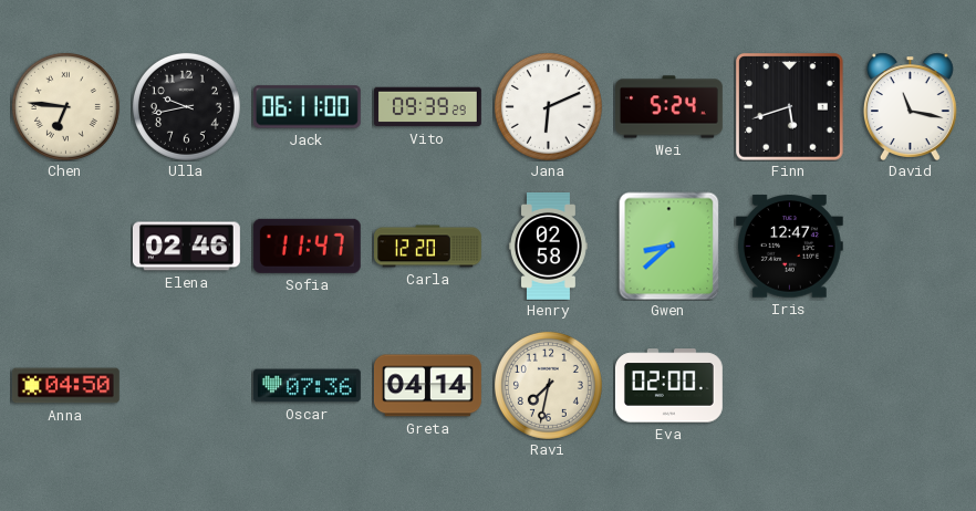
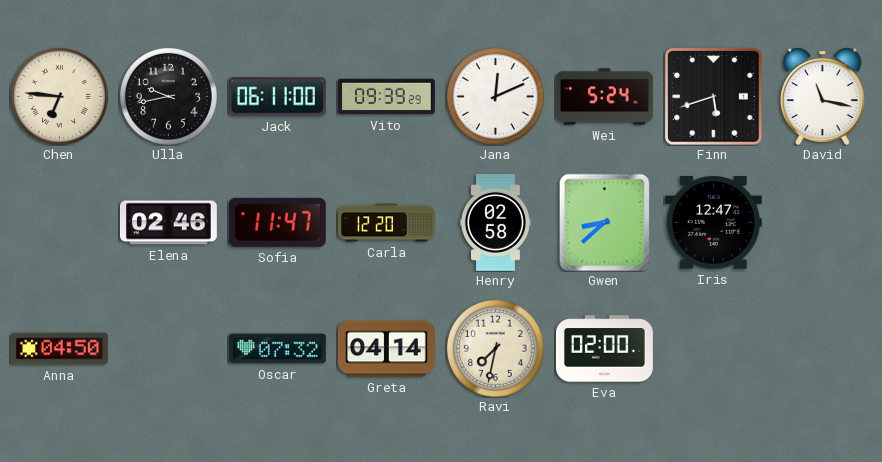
Jana: 6:11 -> 12:11
Oscar: 07:36 -> 07:32
